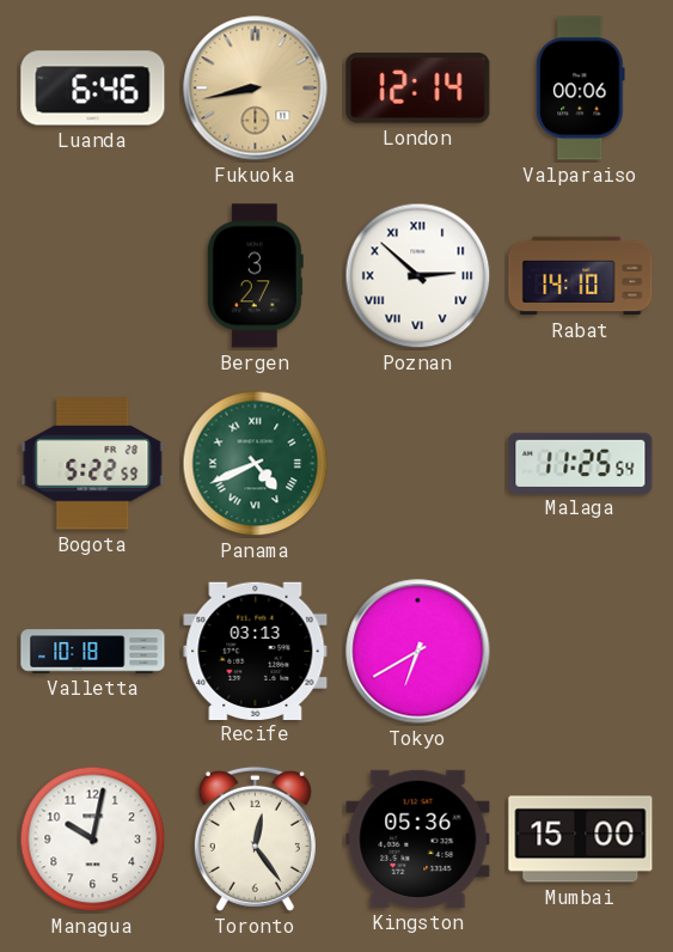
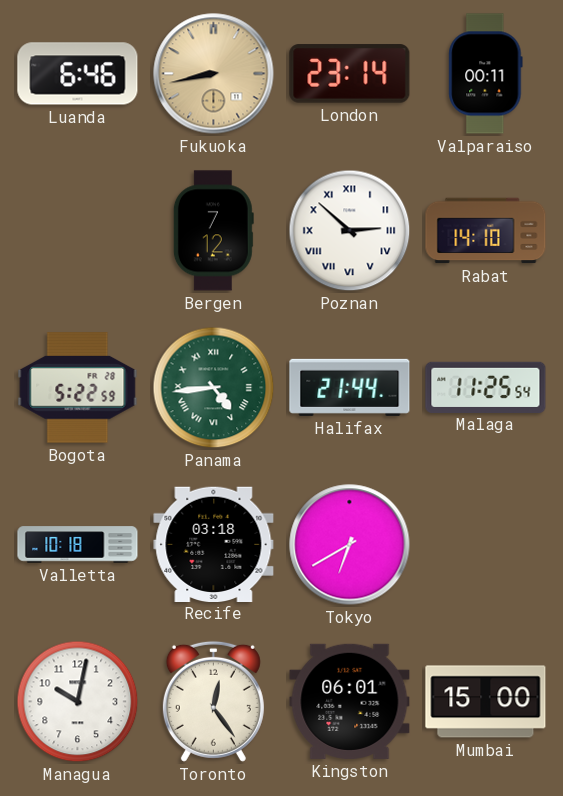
London: 12:14 -> 23:14
Valparaiso: 00:06 -> 00:11
Bergen: 3:27 -> 7:12
Panama: 4:41 -> 4:44
Halifax: none -> 21:44
Recife: 03:13 -> 03:18
Kingston: 05:36 -> 06:01
